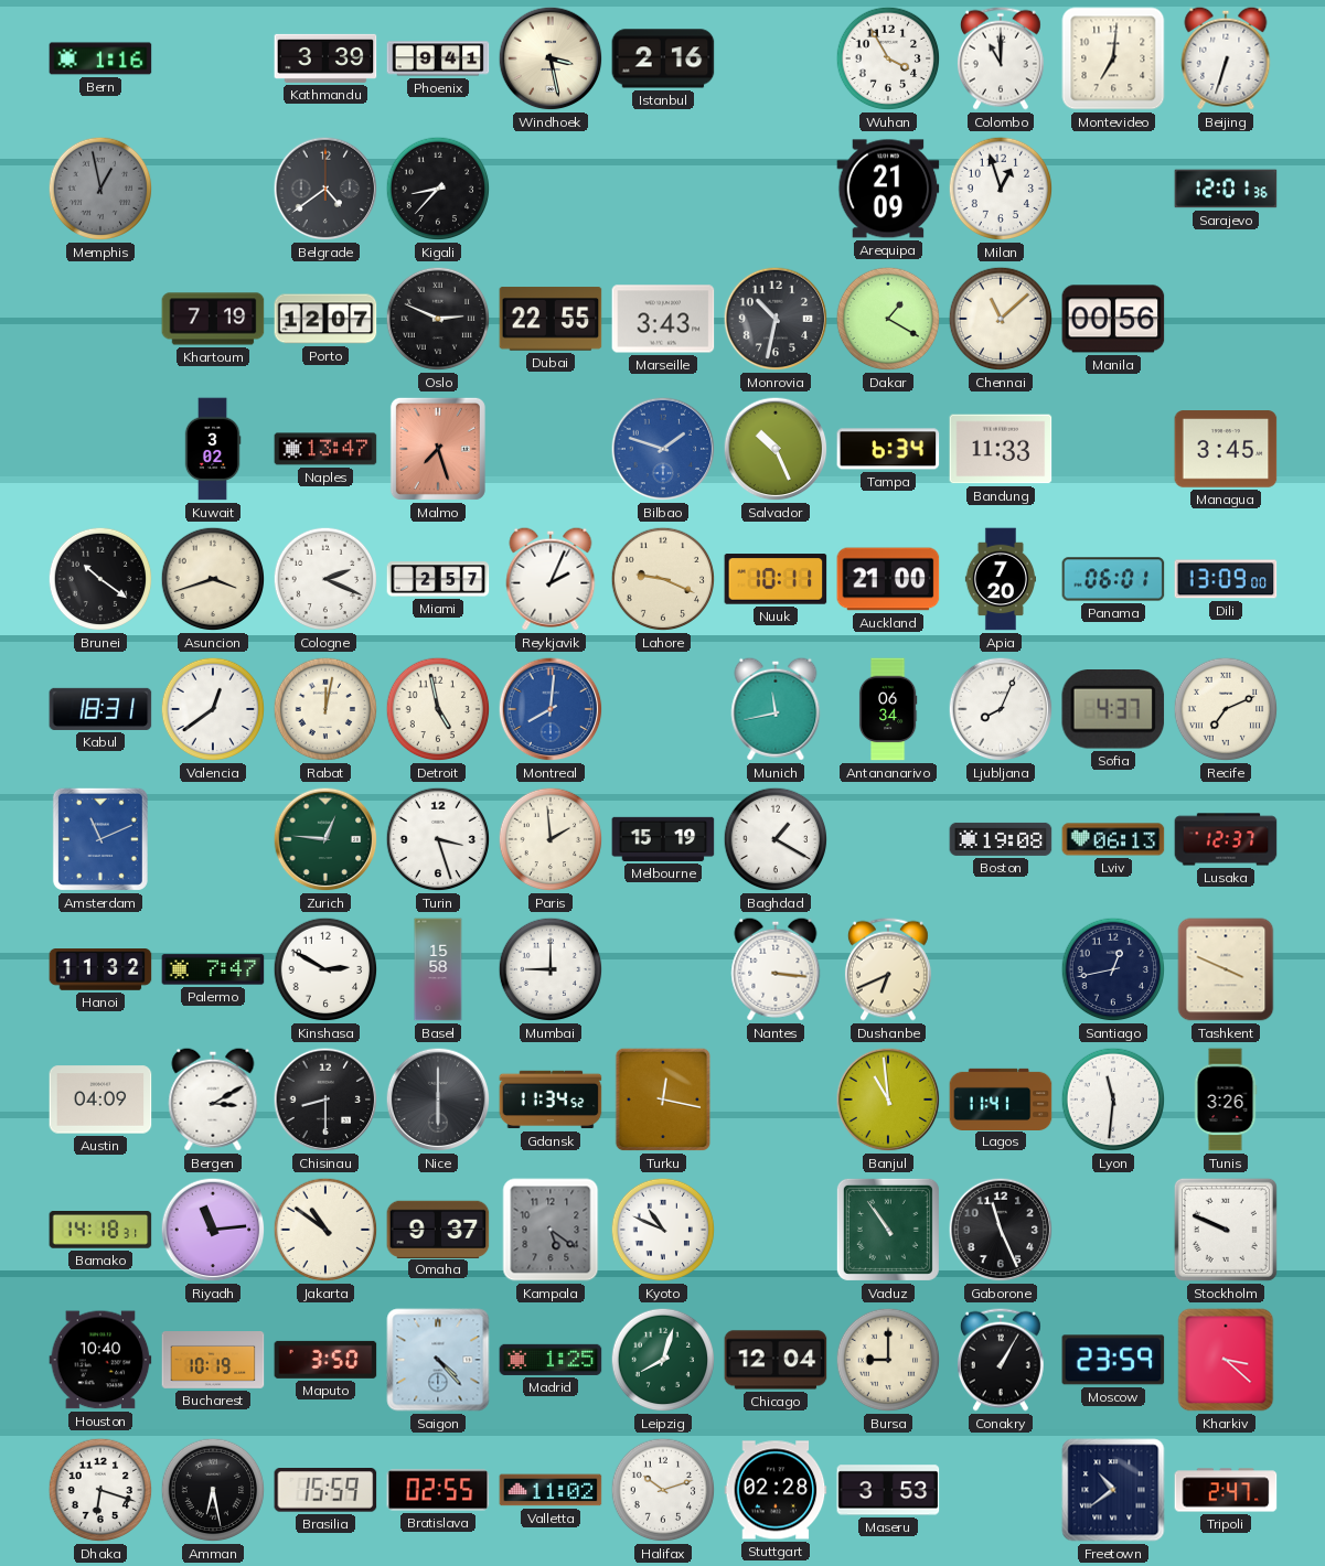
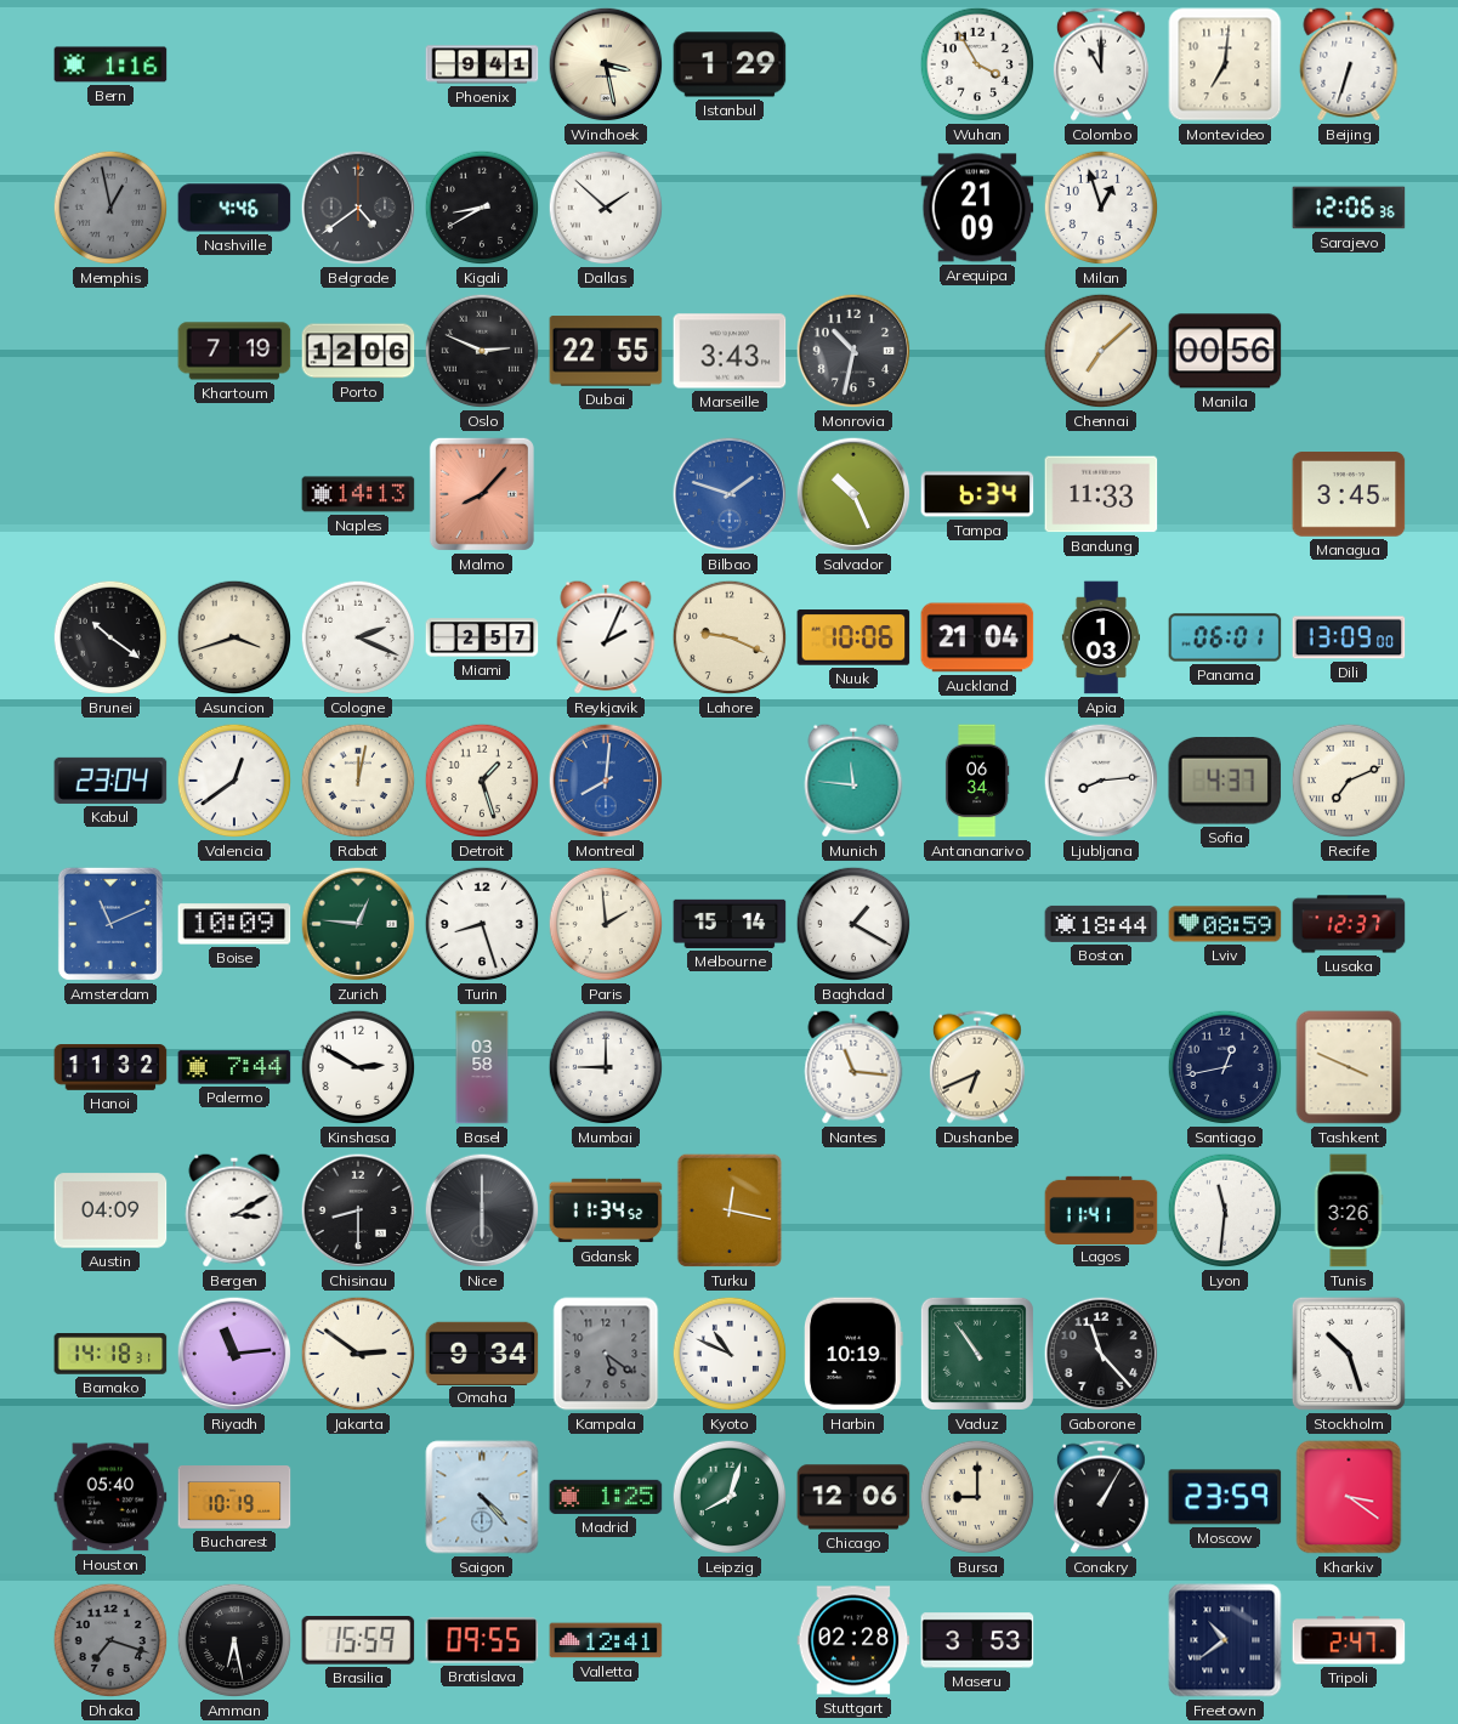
Kathmandu: 3:39 -> none
Istanbul: 2:16 -> 1:29
Nashville: none -> 4:46
Kigali: 8:37 -> 8:40
Dallas: none -> 1:52
Sarajevo: 12:01 -> 12:06
Porto: 12:07 -> 12:06
Dakar: 1:20 -> none
Chennai: 11:08 -> 7:08
Kuwait: 3:02 -> none
Naples: 13:47 -> 14:13
Malmo: 7:27 -> 8:07
Nuuk: 10:11 -> 10:06
Auckland: 21:00 -> 21:04
Apia: 7:20 -> 1:03
Kabul: 18:31 -> 23:04
Detroit: 4:58 -> 1:27
Munich: 11:43 -> 11:46
Ljubljana: 8:04 -> 8:14
Boise: none -> 10:09
Turin: 3:27 -> 8:27
Melbourne: 15:19 -> 15:14
Boston: 19:08 -> 18:44
Lviv: 06:13 -> 08:59
Palermo: 7:47 -> 7:44
Basel: 15:58 -> 03:58
Nantes: 3:16 -> 11:16
Banjul: 10:59 -> none
Jakarta: 10:51 -> 2:51
Omaha: 9:37 -> 9:34
Harbin: none -> 10:19
Gaborone: 11:26 -> 11:23
Stockholm: 9:49 -> 10:27
Houston: 10:40 -> 05:40
Maputo: 3:50 -> none
Chicago: 12:04 -> 12:06
Kharkiv: 3:22 -> 3:21
Dhaka: 6:18 -> 7:18
Dhaka dial: white -> grey
Bratislava: 02:55 -> 09:55
Valletta: 11:02 -> 12:41
Halifax: 10:12 -> none
